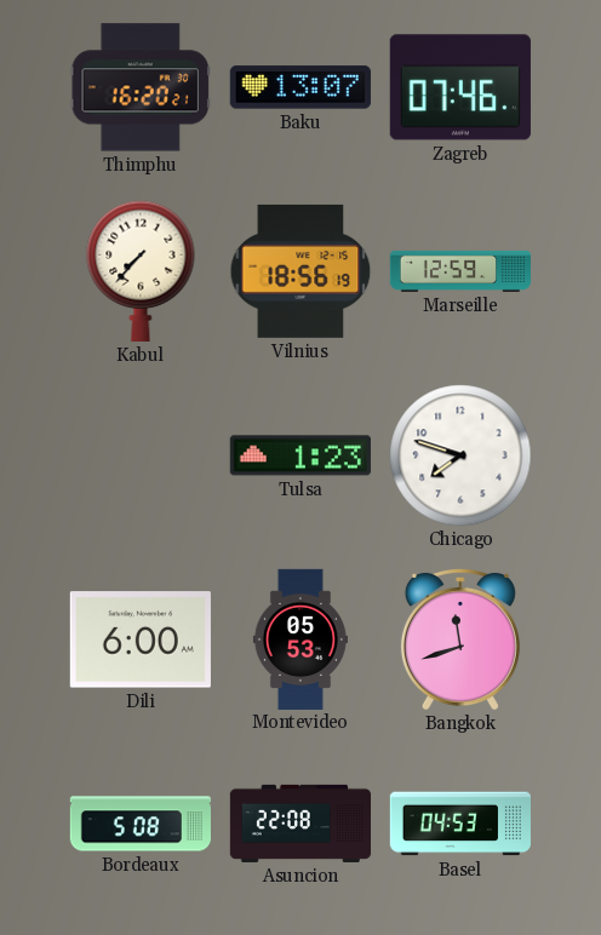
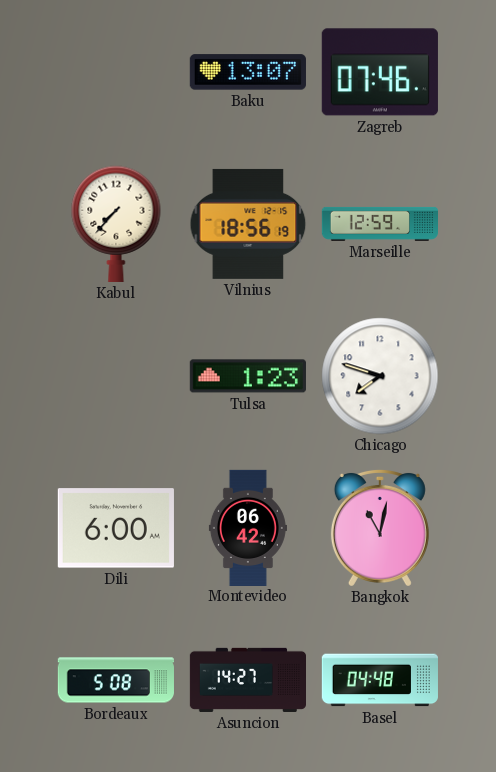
Thimphu: 16:20 -> none
Montevideo: 05:53 -> 06:42
Bangkok: 11:42 -> 11:02
Asuncion: 22:08 -> 14:27
Basel: 04:53 -> 04:48
